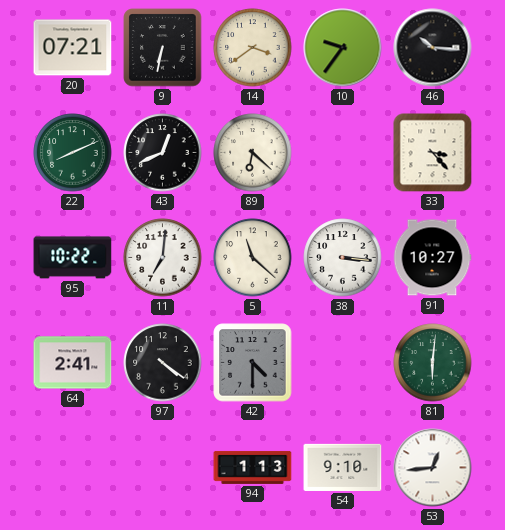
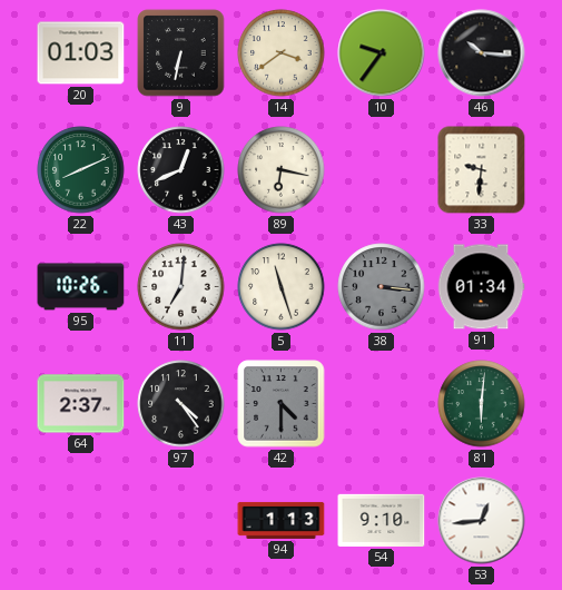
20: 07:21 -> 01:03
89: 6:22 -> 6:17
33: 3:23 -> 9:31
95: 10:22 -> 10:26
5: 11:22 -> 11:27
38 dial: white -> grey
91: 10:27 -> 01:34
64: 2:41 -> 2:37
97: 4:21 -> 4:24
